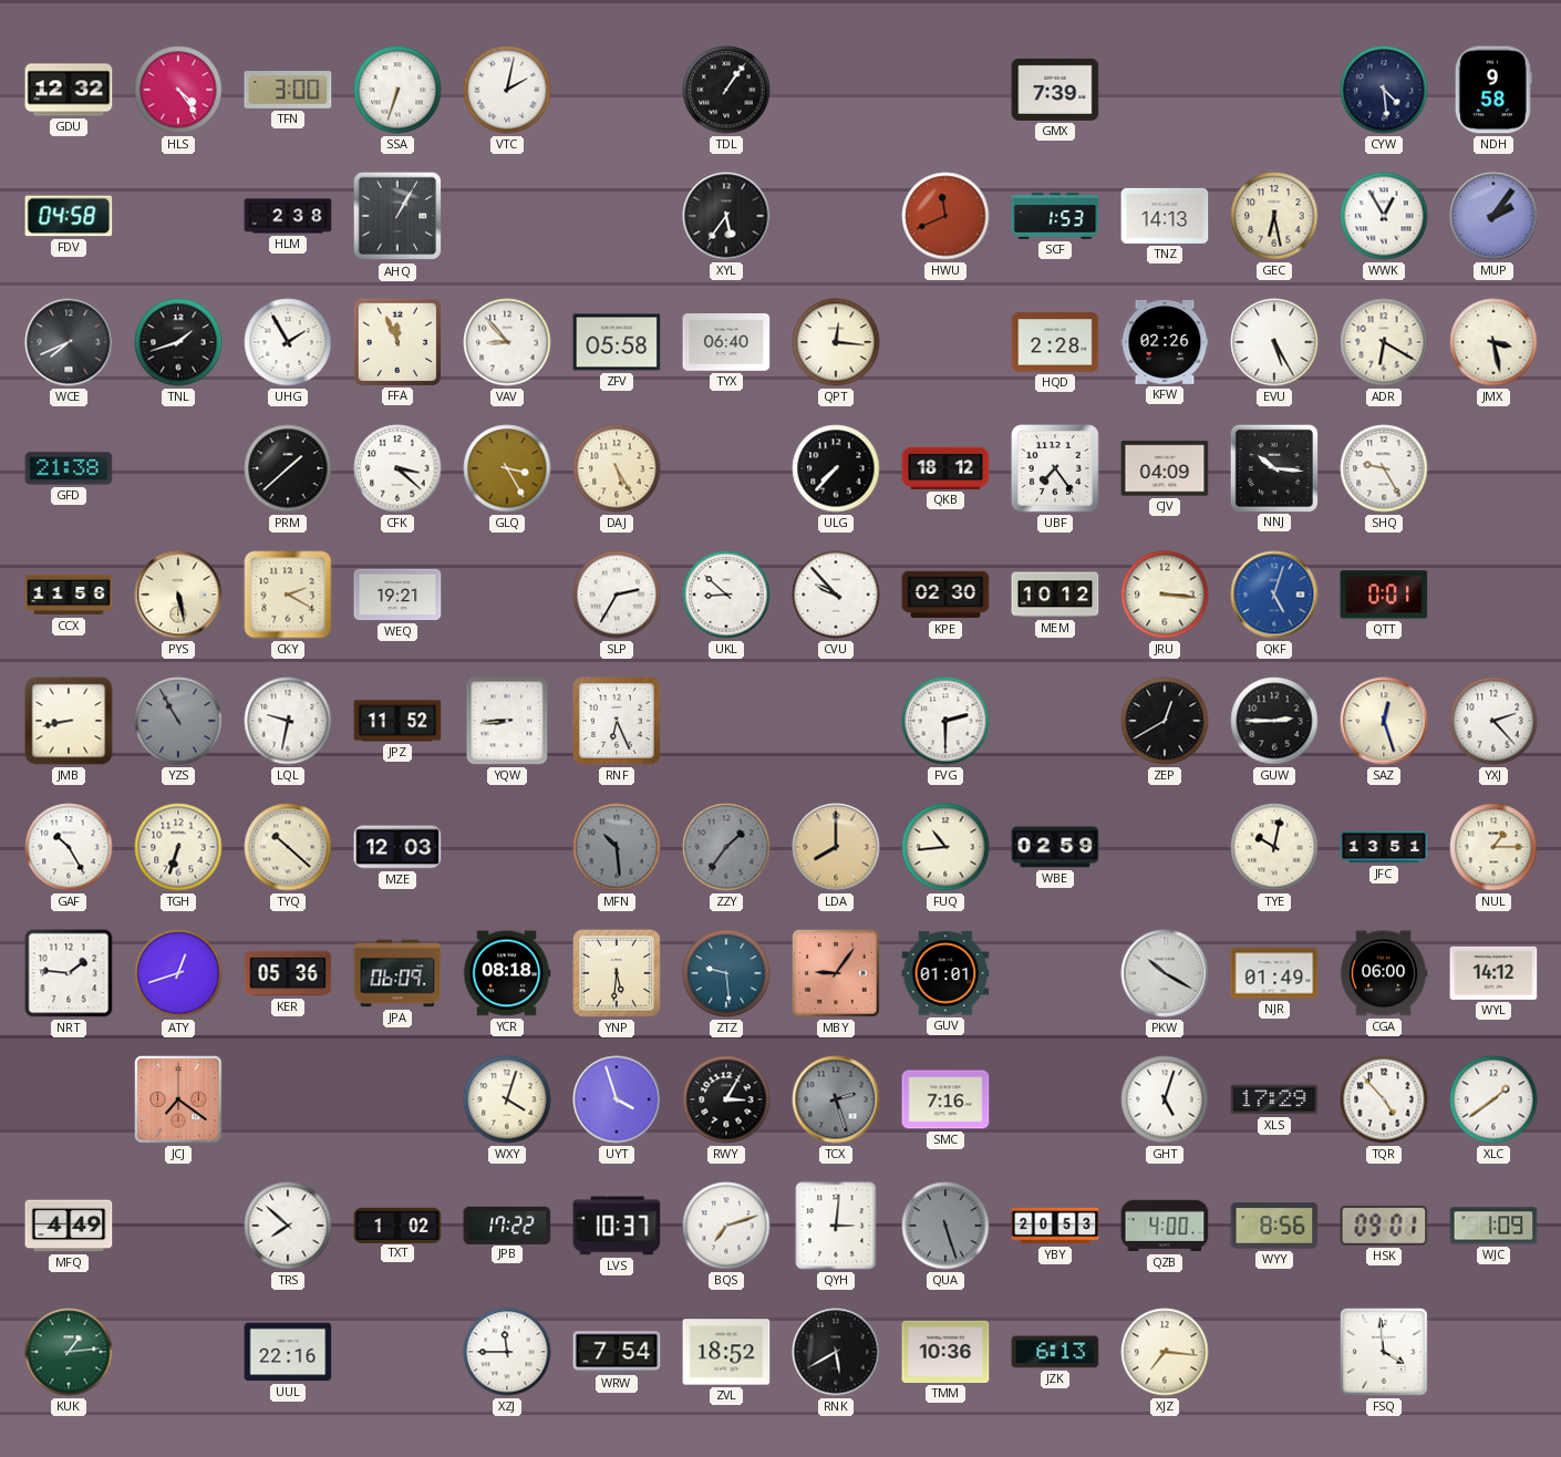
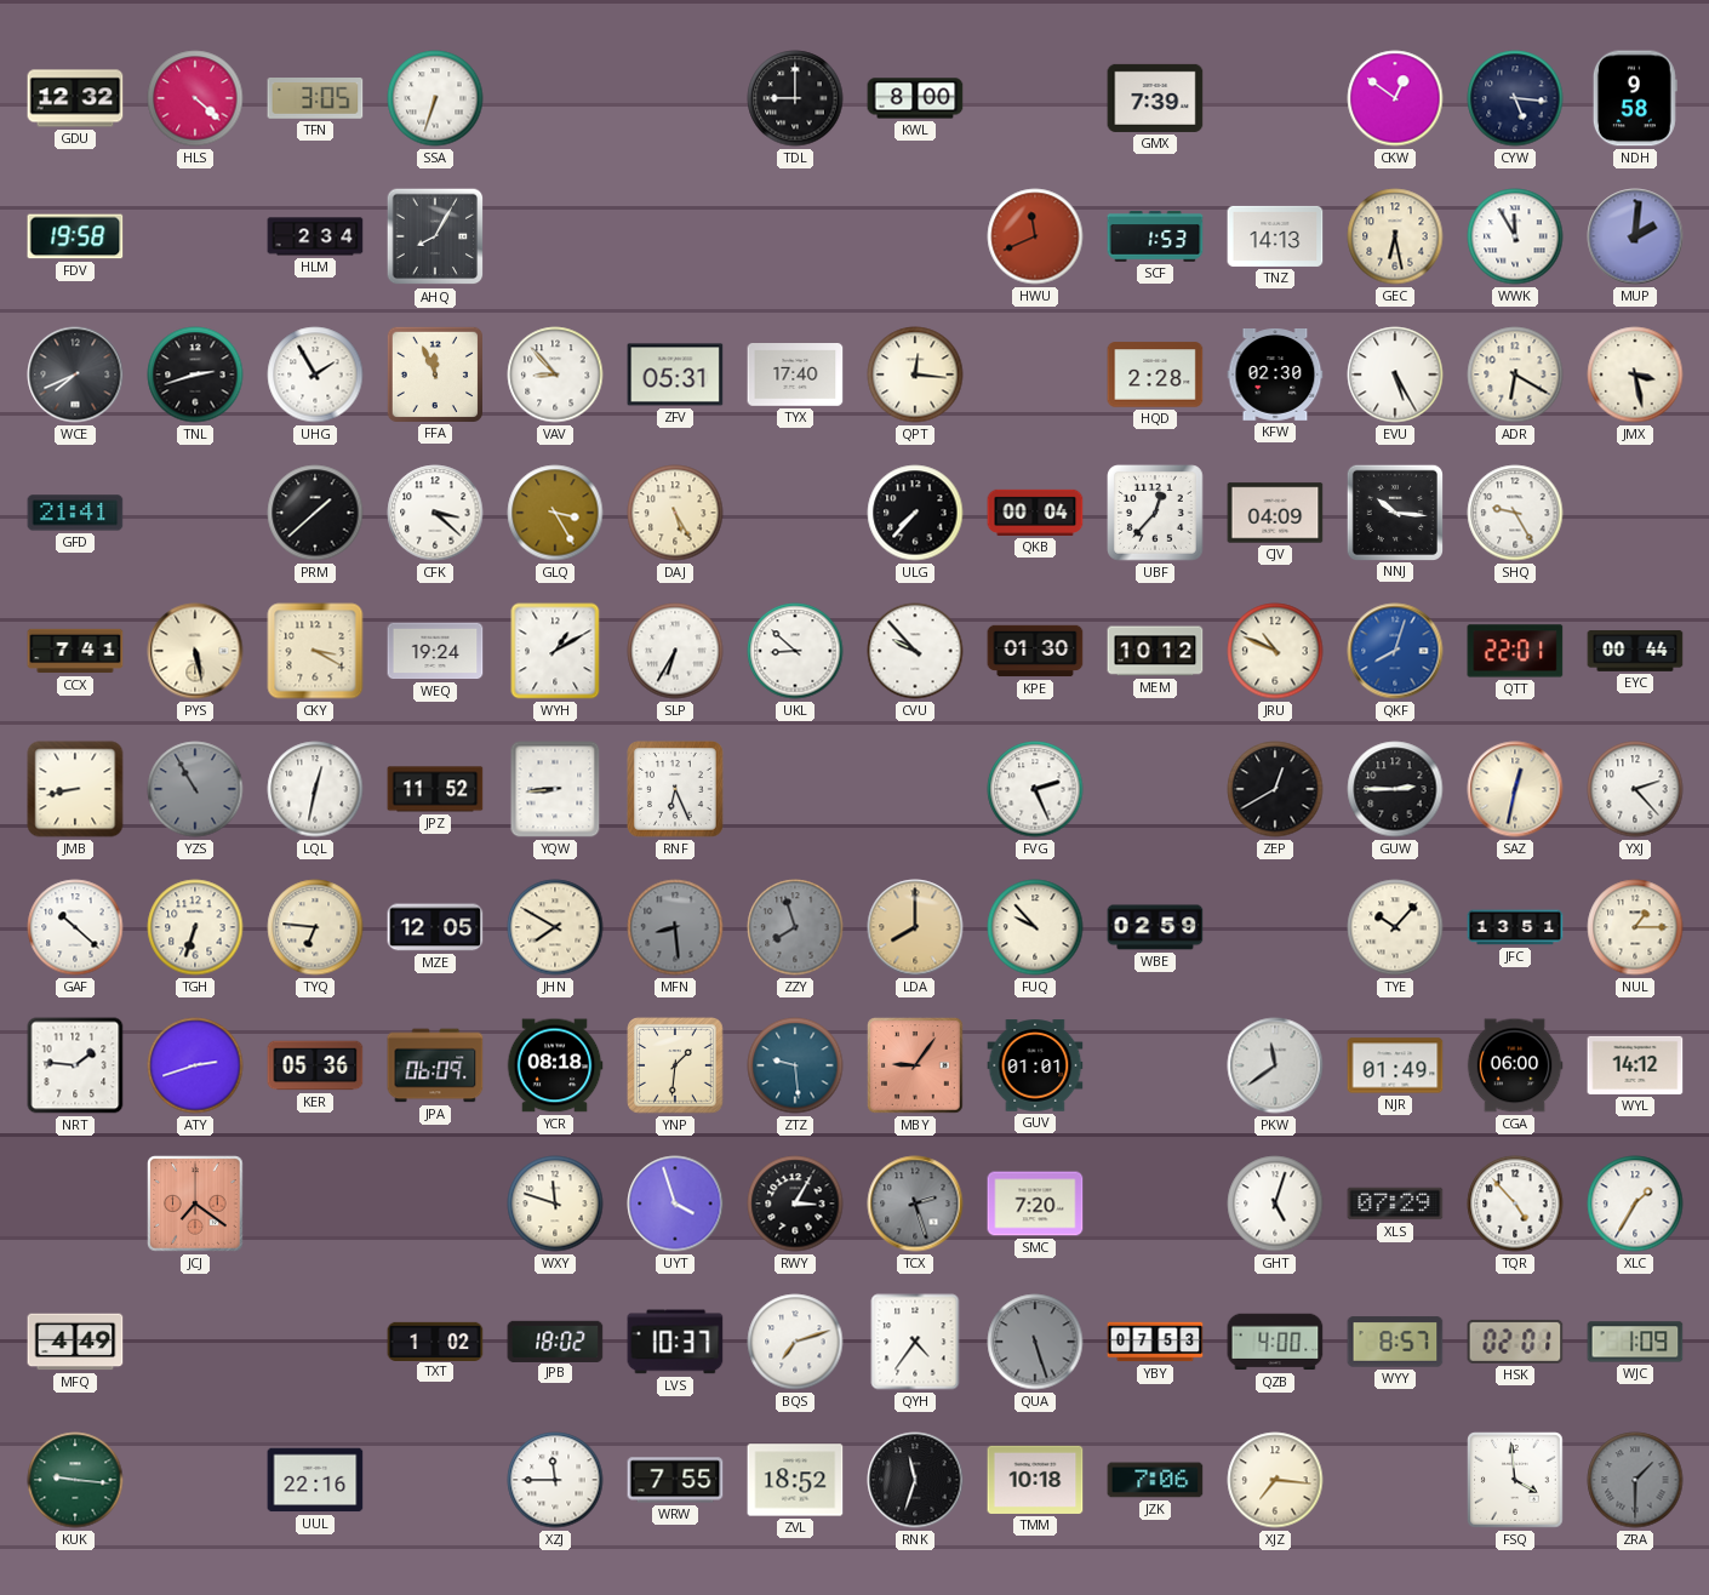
HLS: 4:24 -> 4:22
TFN: 3:00 -> 3:05
VTC: 2:02 -> none
TDL: 1:06 -> 9:00
KWL: none -> 8:00
CKW: none -> 12:51
CYW: 4:29 -> 5:16
FDV: 04:58 -> 19:58
HLM: 2:38 -> 2:34
AHQ: 1:05 -> 8:05
XYL: 5:36 -> none
WWK: 12:55 -> 11:55
MUP: 2:06 -> 2:01
TNL: 1:42 -> 2:42
ZFV: 05:58 -> 05:31
TYX: 06:40 -> 17:40
KFW: 02:26 -> 02:30
GFD: 21:38 -> 21:41
QKB: 18:12 -> 00:04
UBF: 7:24 -> 12:37
CCX: 11:56 -> 7:41
CKY: 2:20 -> 3:20
WEQ: 19:21 -> 19:24
WYH: none -> 1:10
SLP: 2:35 -> 6:35
KPE: 02:30 -> 01:30
JRU: 3:16 -> 10:49
QKF: 5:03 -> 8:03
QTT: 0:01 -> 22:01
EYC: none -> 00:44
LQL: 9:32 -> 12:32
FVG: 2:30 -> 2:26
SAZ: 12:27 -> 12:32
GAF: 10:25 -> 10:22
TYQ: 10:22 -> 6:46
MZE: 12:03 -> 12:05
JHN: none -> 7:50
MFN: 10:29 -> 8:29
ZZY: 1:36 -> 7:57
FUQ: 10:44 -> 9:53
TYE: 10:02 -> 10:07
ATY: 12:42 -> 2:42
YNP: 5:31 -> 1:31
PKW: 10:20 -> 11:39
WXY: 4:03 -> 11:48
SMC: 7:16 -> 7:20
XLS: 17:29 -> 07:29
XLC: 1:39 -> 1:35
TRS: 7:52 -> none
JPB: 17:22 -> 18:02
QYH: 3:01 -> 4:36
YBY: 20:53 -> 07:53
WYY: 8:56 -> 8:57
HSK: 09:01 -> 02:01
KUK: 1:14 -> 9:16
WRW: 7:54 -> 7:55
RNK: 5:40 -> 11:33
TMM: 10:36 -> 10:18
JZK: 6:13 -> 7:06
ZRA: none -> 1:30
